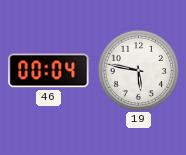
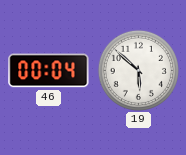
19: 5:47 -> 5:52
